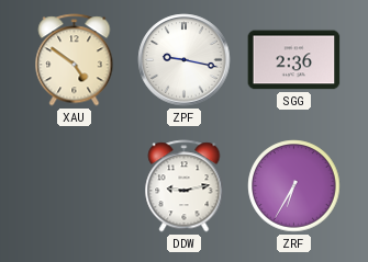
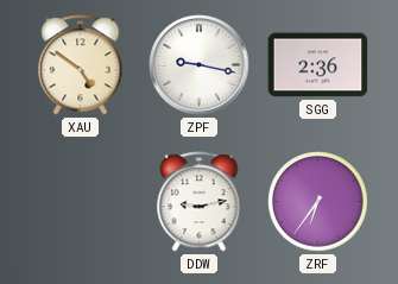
ZRF: 6:35 -> 6:36
